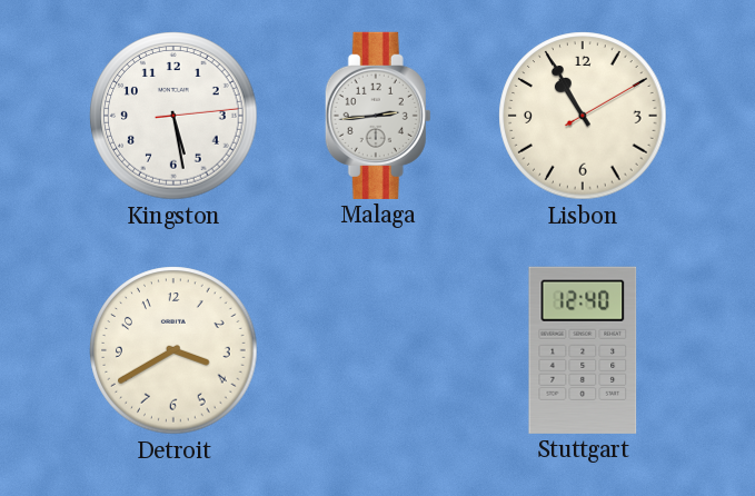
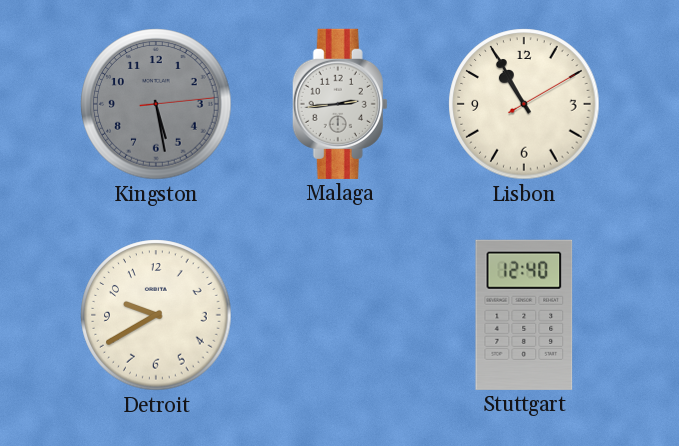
Kingston dial: white -> grey
Detroit: 3:40 -> 9:40
